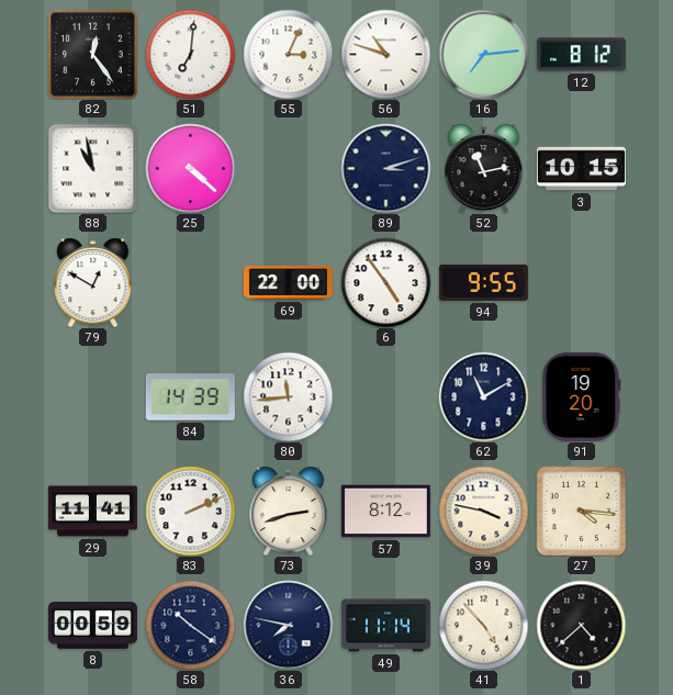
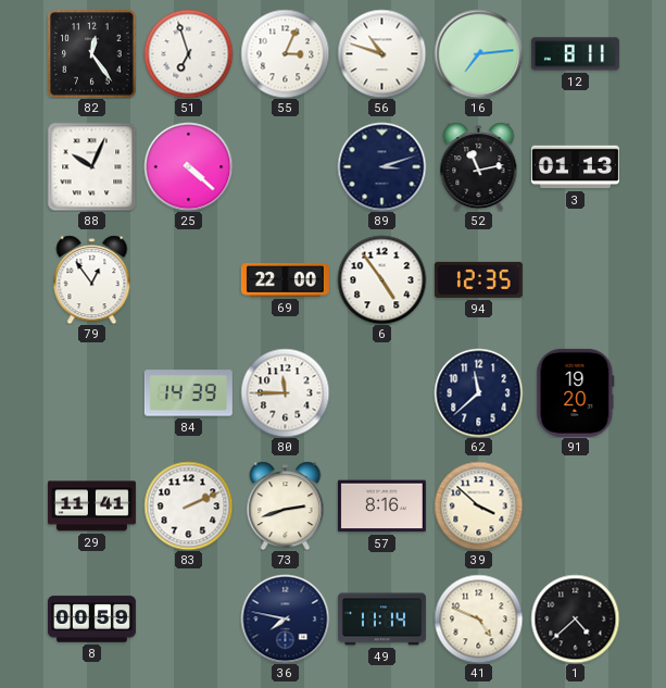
51: 7:01 -> 6:57
12: 8:12 -> 8:11
88: 10:58 -> 10:04
3: 10:15 -> 01:13
79: 12:50 -> 12:54
94: 9:55 -> 12:35
80: 11:44 -> 11:45
62: 11:10 -> 11:38
57: 8:12 -> 8:16
39: 3:47 -> 3:52
27: 4:16 -> none
58: 10:21 -> none
41: 4:53 -> 4:49
